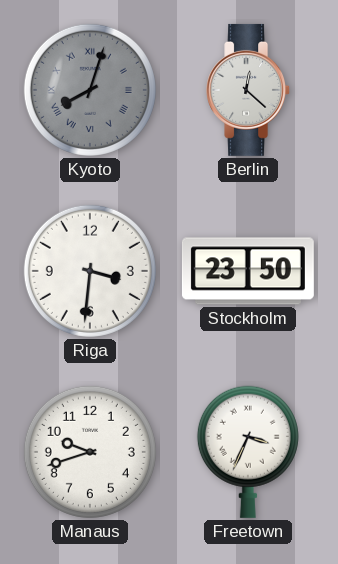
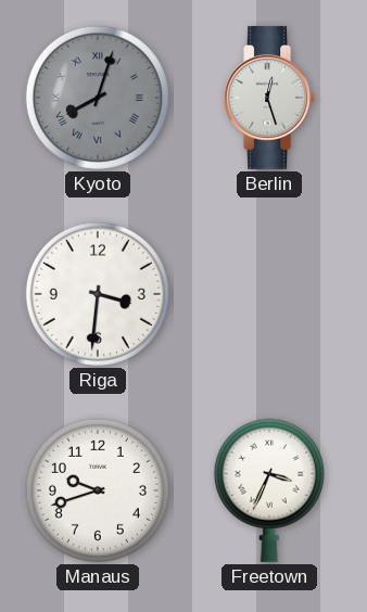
Berlin: 12:22 -> 12:27
Stockholm: 23:50 -> none
